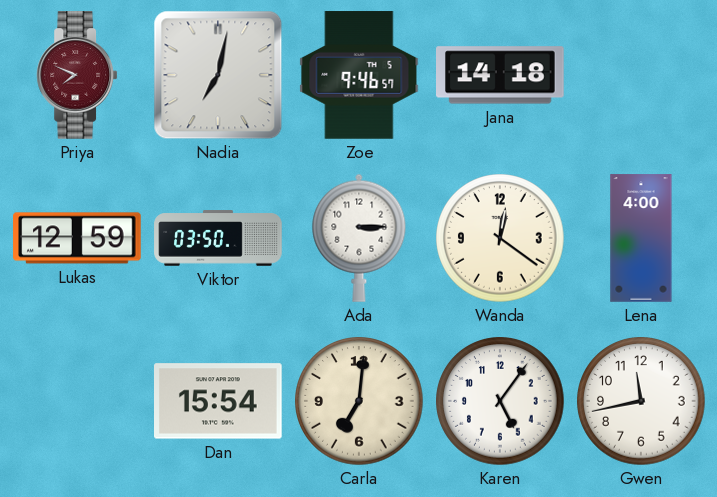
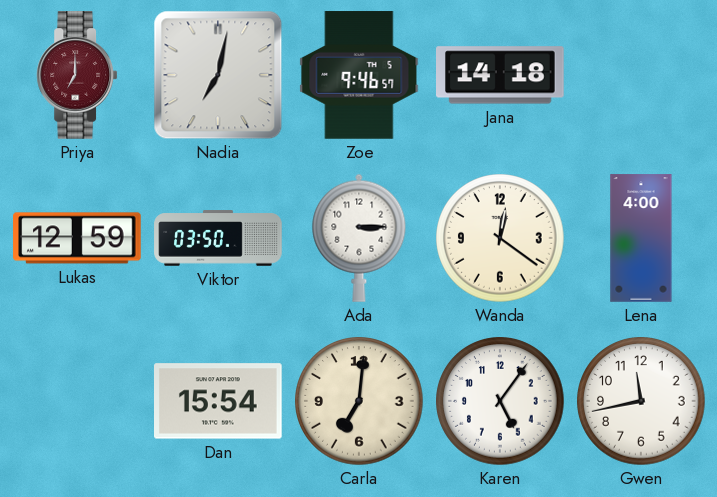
Priya: 7:49 -> 7:00
